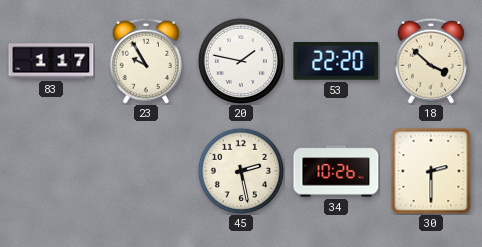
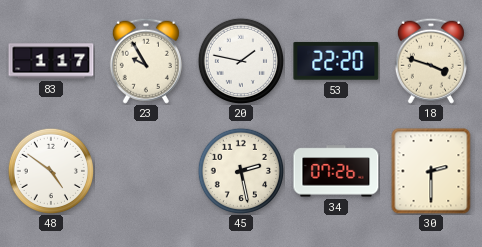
18: 3:52 -> 3:48
48: none -> 4:51
34: 10:26 -> 07:26
